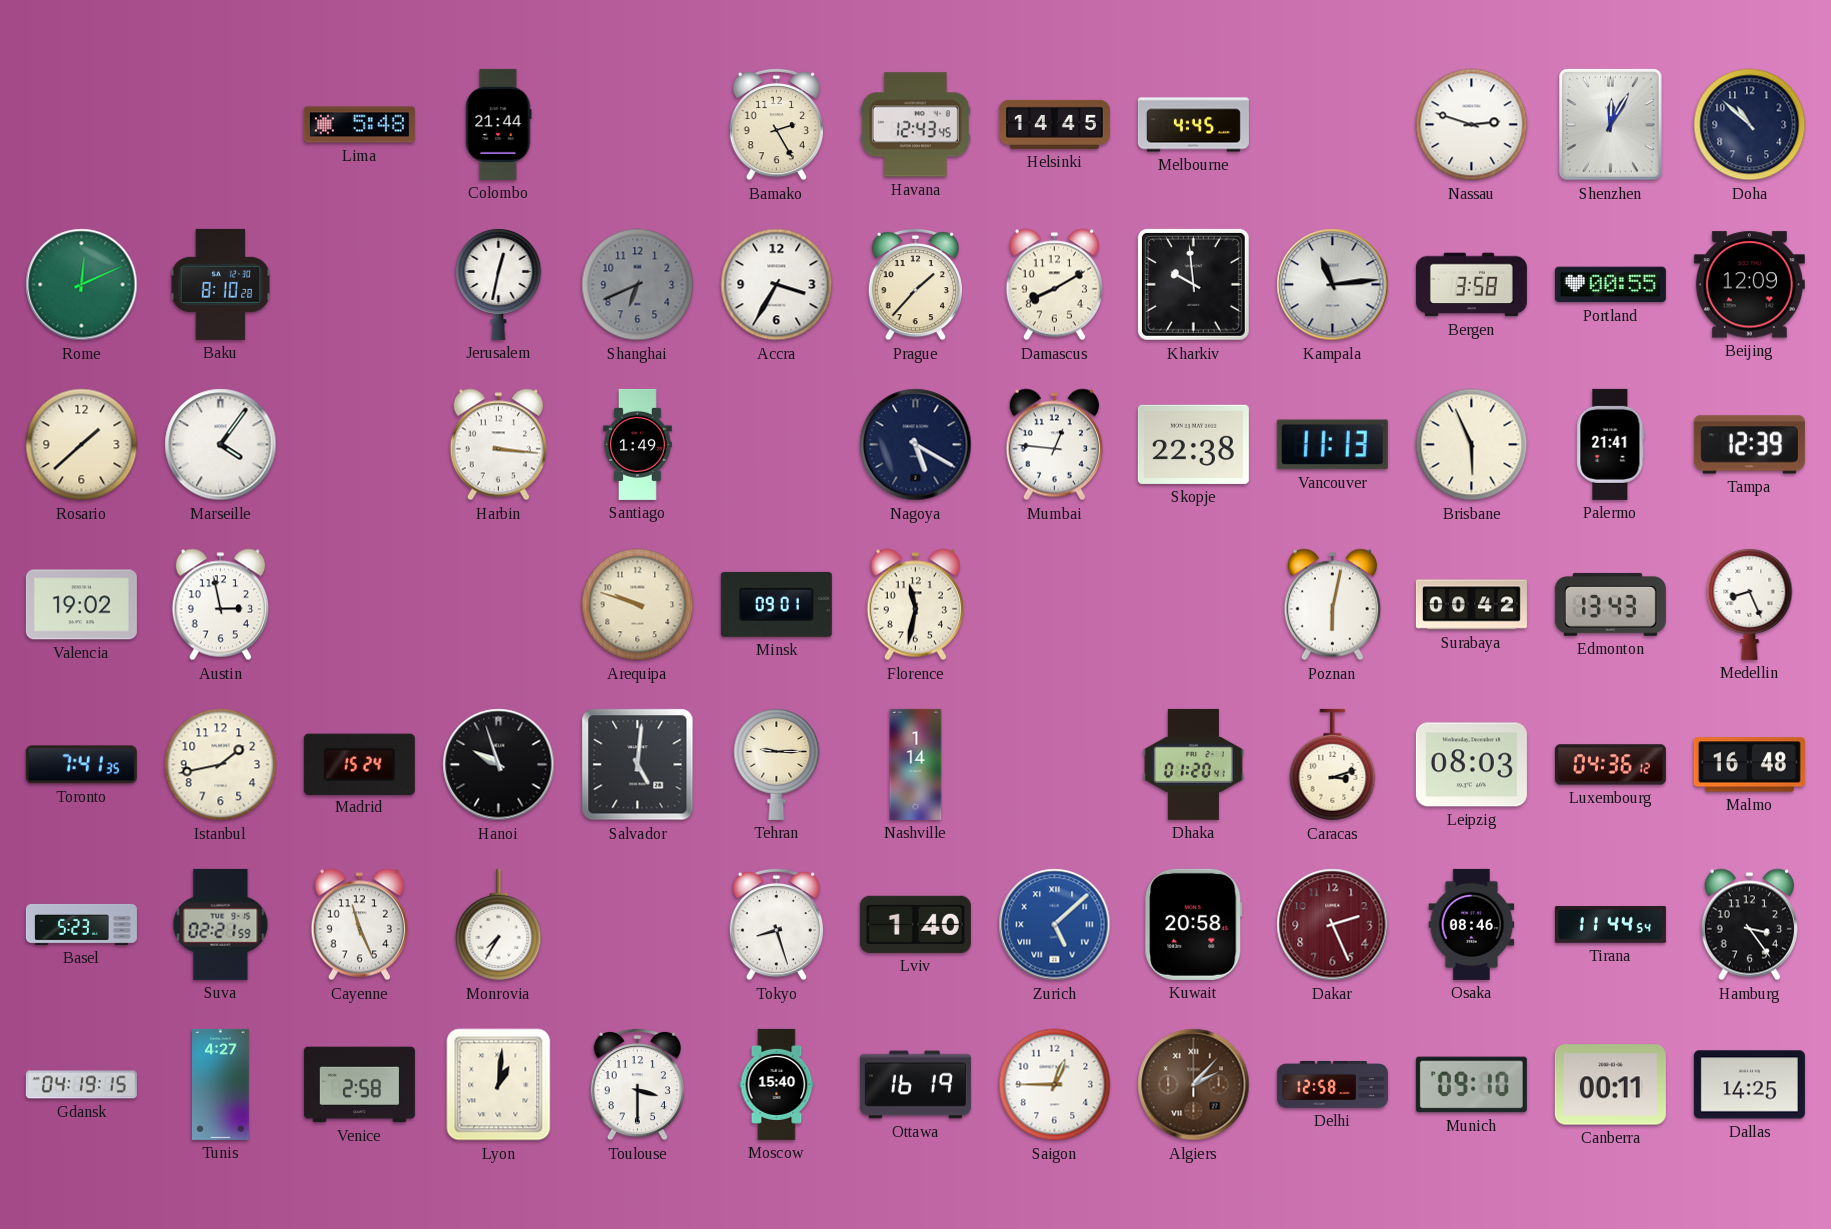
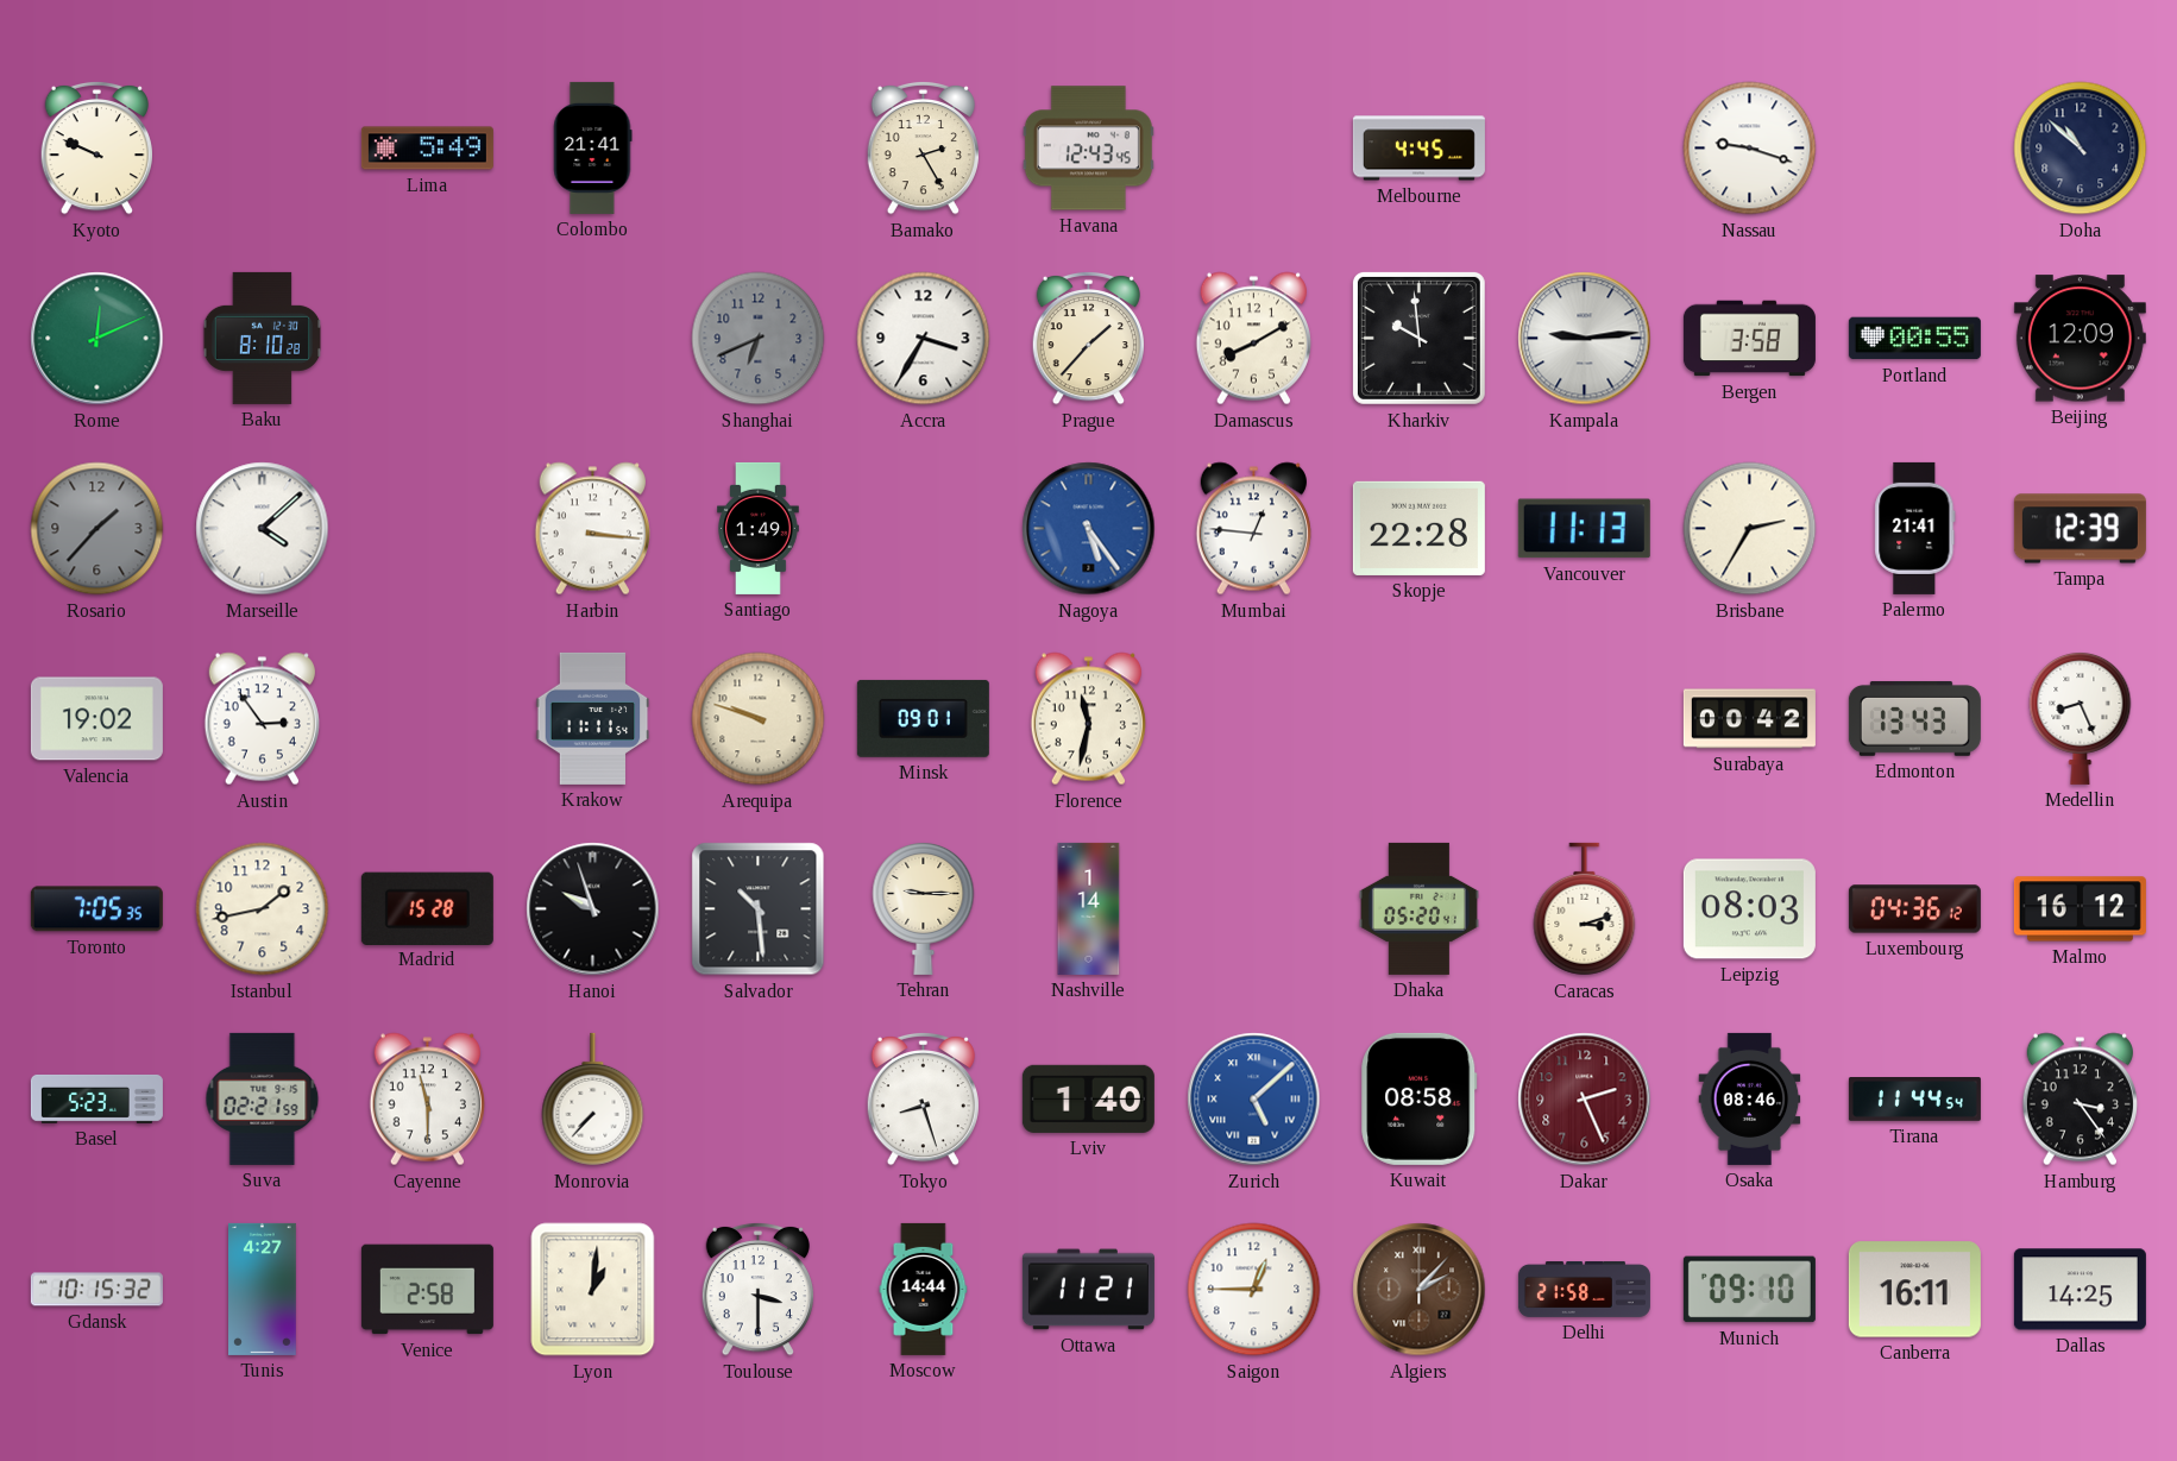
Kyoto: none -> 9:49
Lima: 5:48 -> 5:49
Colombo: 21:44 -> 21:41
Helsinki: 14:45 -> none
Nassau: 2:48 -> 9:18
Shenzhen: 12:05 -> none
Jerusalem: 12:32 -> none
Kampala: 11:14 -> 9:14
Rosario: 1:38 -> 1:37
Rosario dial: cream -> grey
Marseille: 4:06 -> 4:08
Nagoya: 5:20 -> 5:24
Nagoya dial: navy -> blue
Skopje: 22:38 -> 22:28
Brisbane: 5:56 -> 2:35
Austin: 2:58 -> 2:54
Krakow: none -> 11:11
Poznan: 6:02 -> none
Toronto: 7:41 -> 7:05
Madrid: 15:24 -> 15:28
Salvador: 5:01 -> 10:29
Dhaka: 01:20 -> 05:20
Malmo: 16:48 -> 16:12
Cayenne: 11:26 -> 11:30
Monrovia: 7:35 -> 7:37
Kuwait: 20:58 -> 08:58
Gdansk: 04:19 -> 10:15
Moscow: 15:40 -> 14:44
Ottawa: 16:19 -> 11:21
Delhi: 12:58 -> 21:58
Canberra: 00:11 -> 16:11
